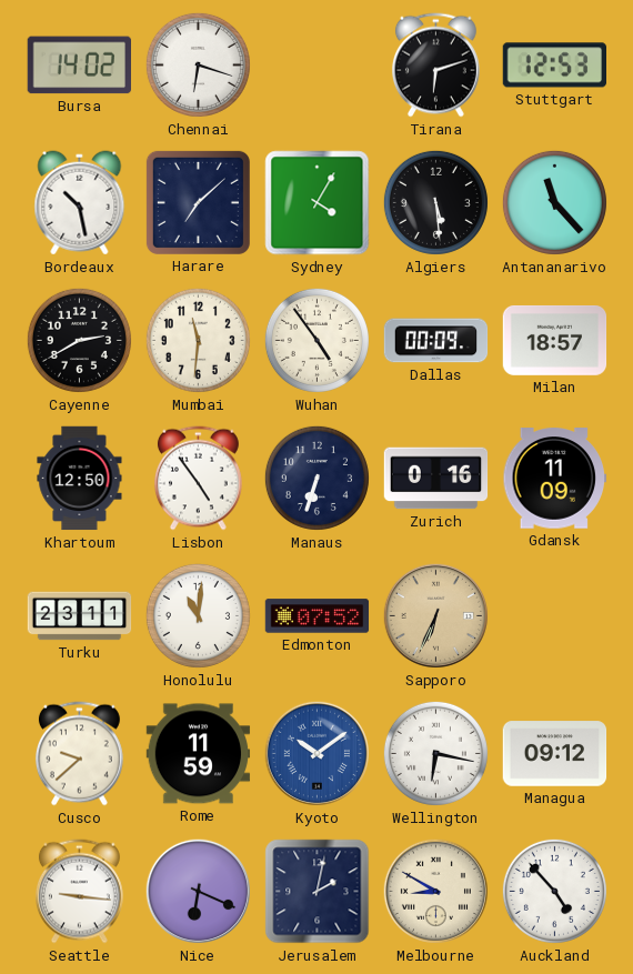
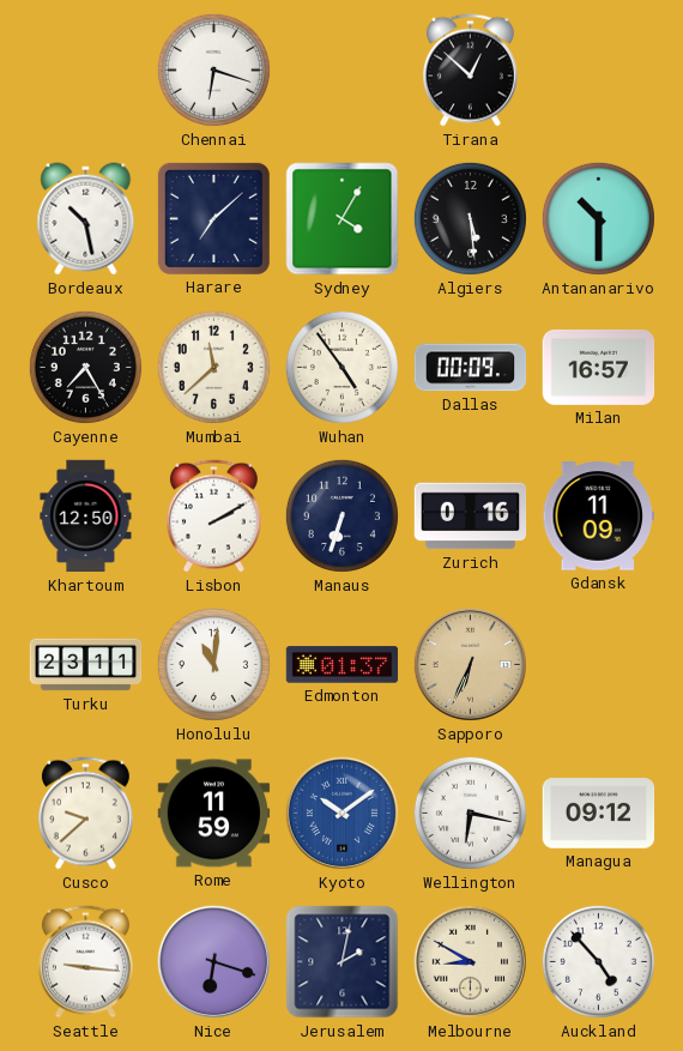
Bursa: 14:02 -> none
Tirana: 6:12 -> 12:52
Stuttgart: 12:53 -> none
Antananarivo: 11:23 -> 10:30
Cayenne: 2:40 -> 7:25
Mumbai: 11:31 -> 11:38
Milan: 18:57 -> 16:57
Lisbon: 4:54 -> 2:10
Edmonton: 07:52 -> 01:37
Nice: 6:19 -> 6:18
